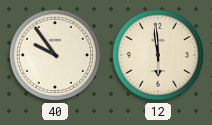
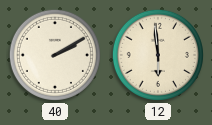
40: 9:54 -> 2:10
